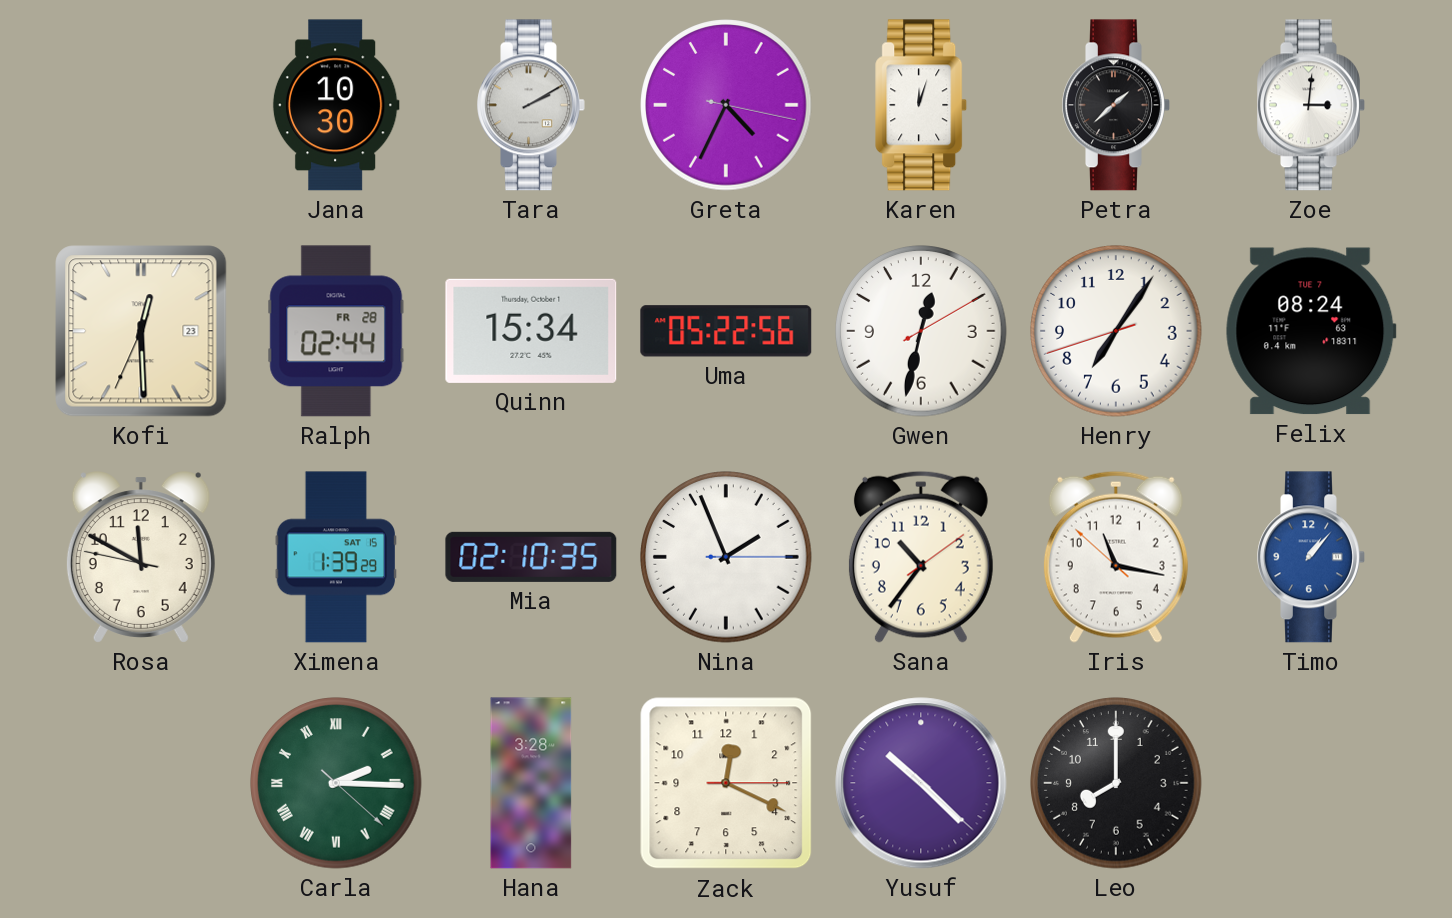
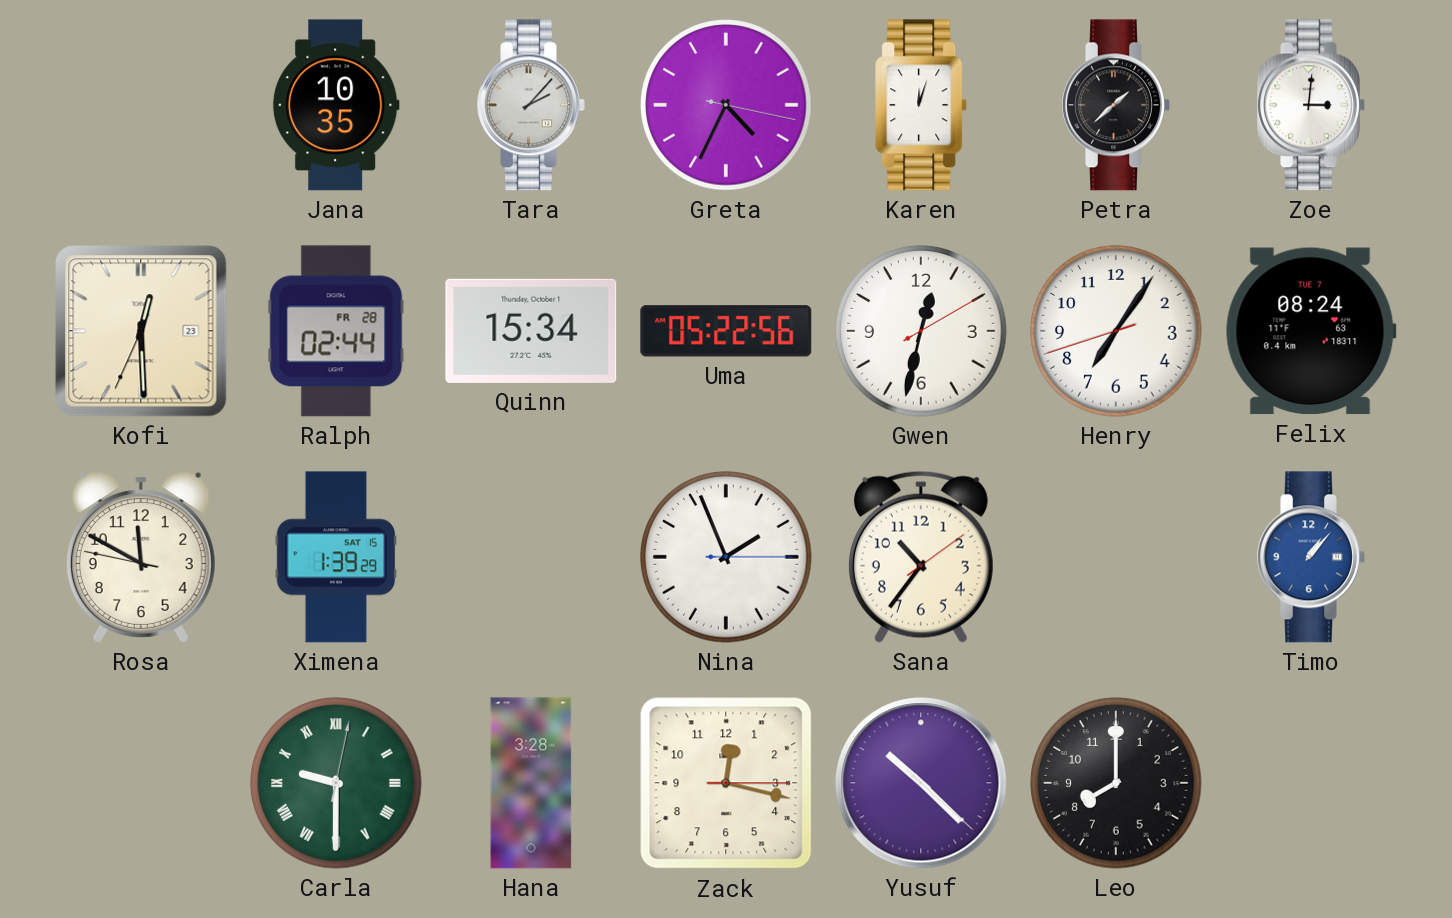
Jana: 10:30 -> 10:35
Tara: 2:10 -> 2:07
Mia: 02:10 -> none
Iris: 11:16 -> none
Carla: 2:15 -> 9:30
Zack: 12:19 -> 12:17
